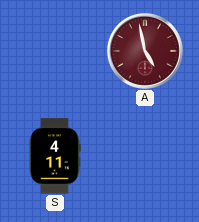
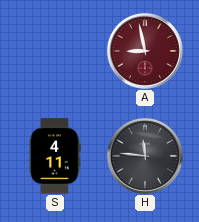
A: 4:58 -> 8:58
H: none -> 11:46
